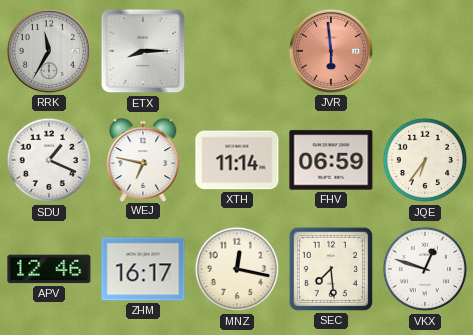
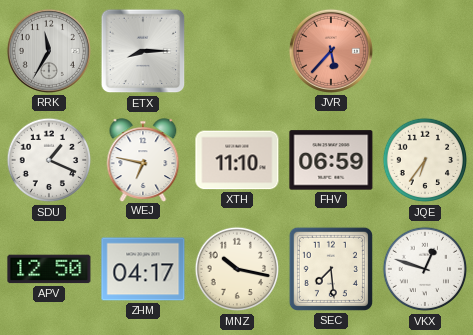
JVR: 5:59 -> 5:37
XTH: 11:14 -> 11:10
APV: 12:46 -> 12:50
ZHM: 16:17 -> 04:17
MNZ: 12:17 -> 10:17
